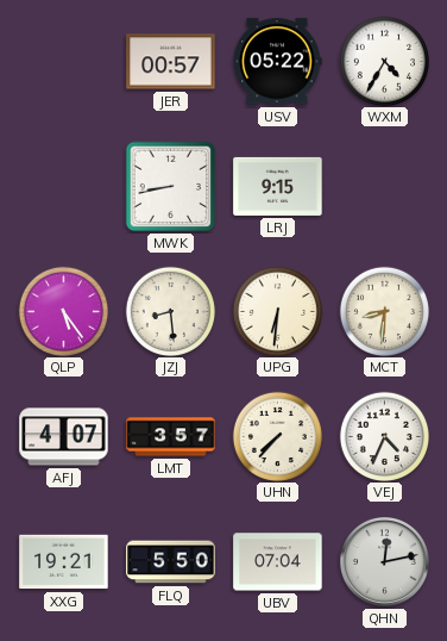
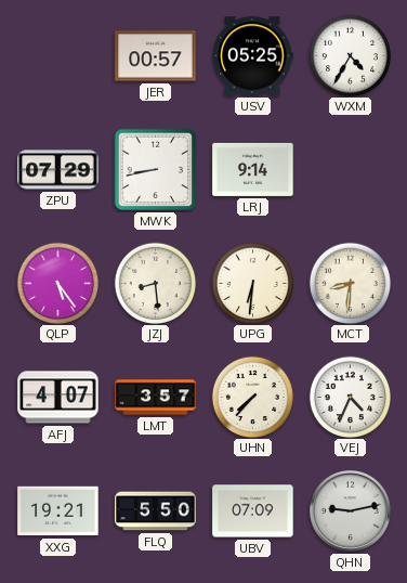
USV: 05:22 -> 05:25
ZPU: none -> 07:29
LRJ: 9:15 -> 9:14
UBV: 07:04 -> 07:09
QHN: 12:13 -> 9:13
